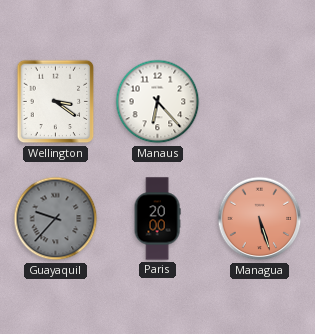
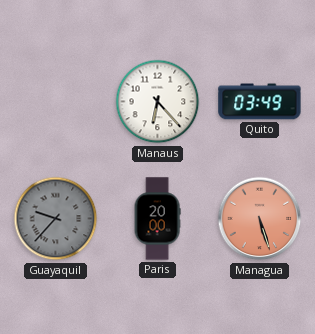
Wellington: 3:21 -> none
Quito: none -> 03:49
